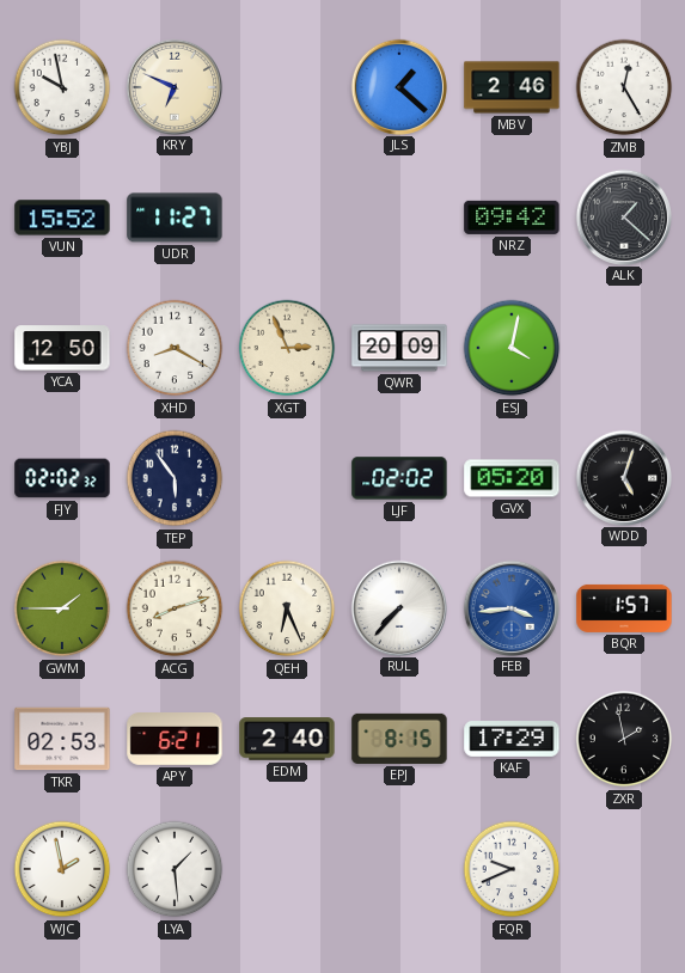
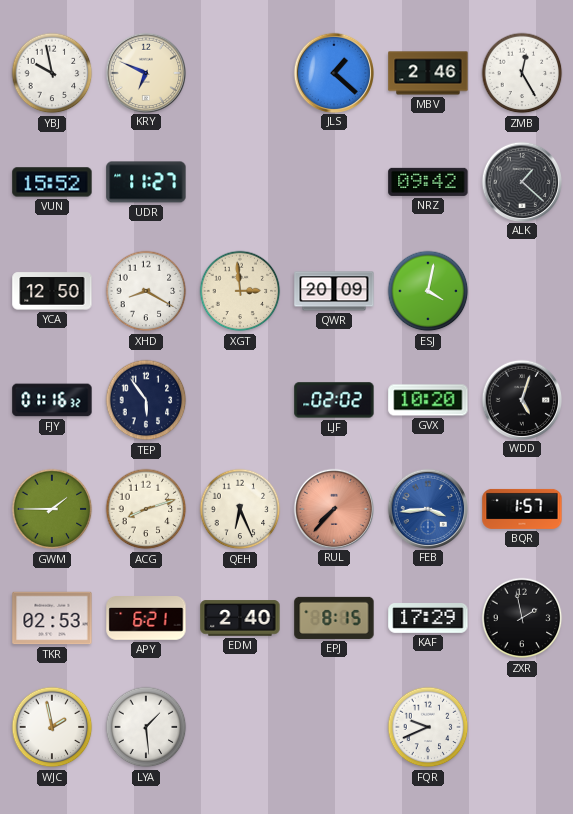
XGT: 2:56 -> 2:59
FJY: 02:02 -> 01:16
GVX: 05:20 -> 10:20
RUL dial: white -> salmon
